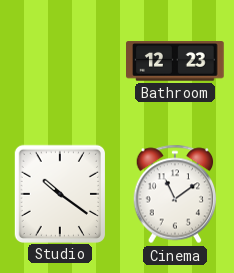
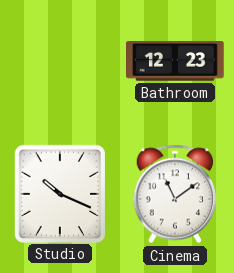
Studio: 10:21 -> 10:19
